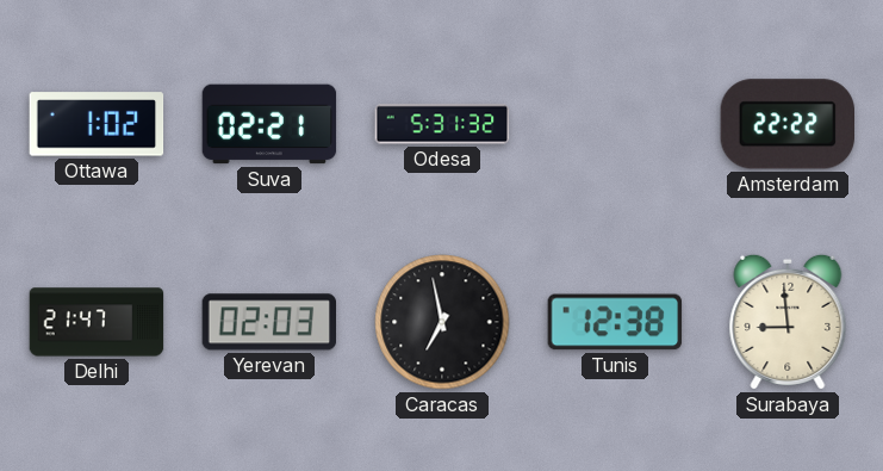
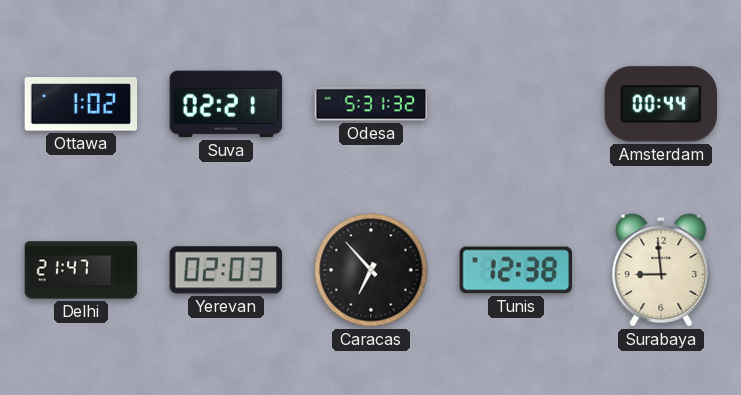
Amsterdam: 22:22 -> 00:44
Caracas: 6:58 -> 6:53
